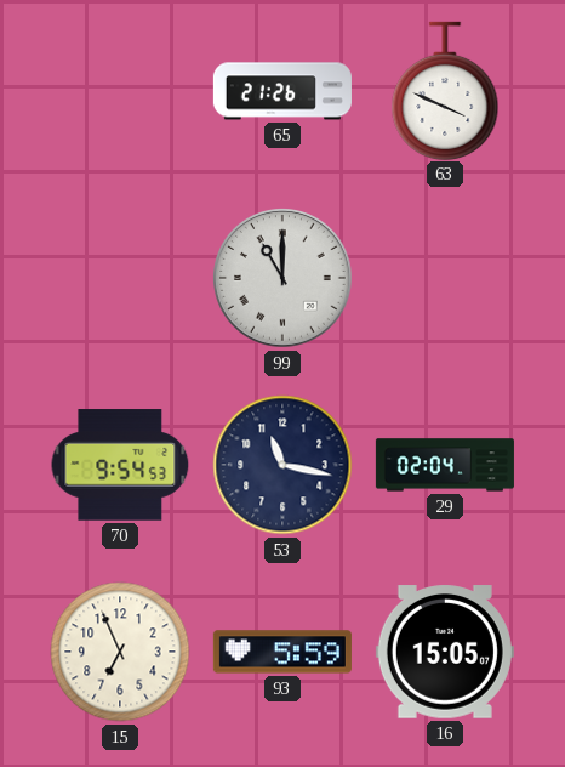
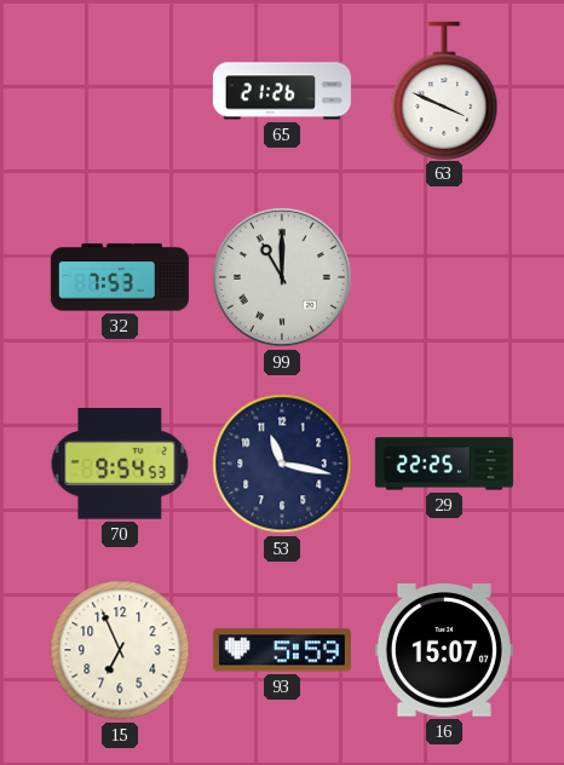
32: none -> 7:53
29: 02:04 -> 22:25
16: 15:05 -> 15:07
